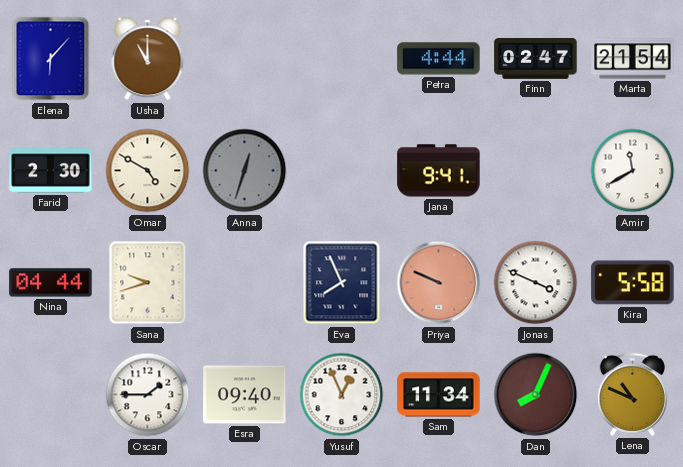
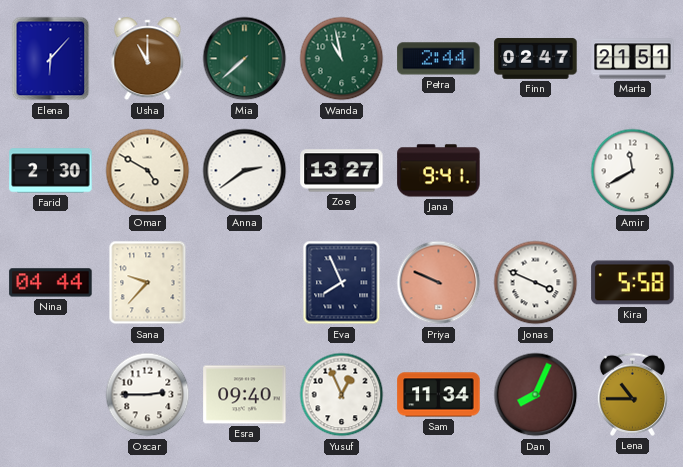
Mia: none -> 7:38
Wanda: none -> 10:58
Petra: 4:44 -> 2:44
Marta: 21:54 -> 21:51
Anna: 12:33 -> 2:39
Anna dial: grey -> white
Zoe: none -> 13:27
Sana: 9:42 -> 9:37
Oscar: 1:45 -> 2:45
Lena: 10:49 -> 10:45
